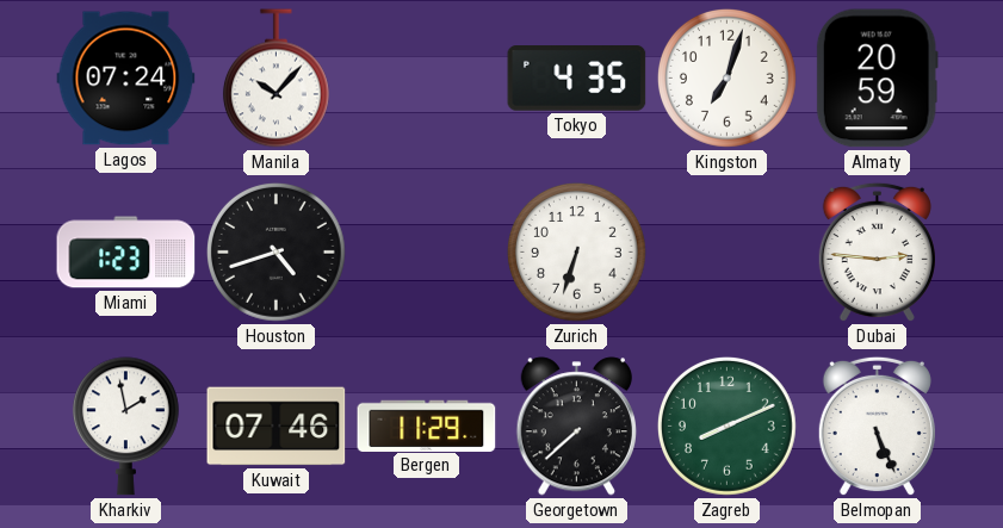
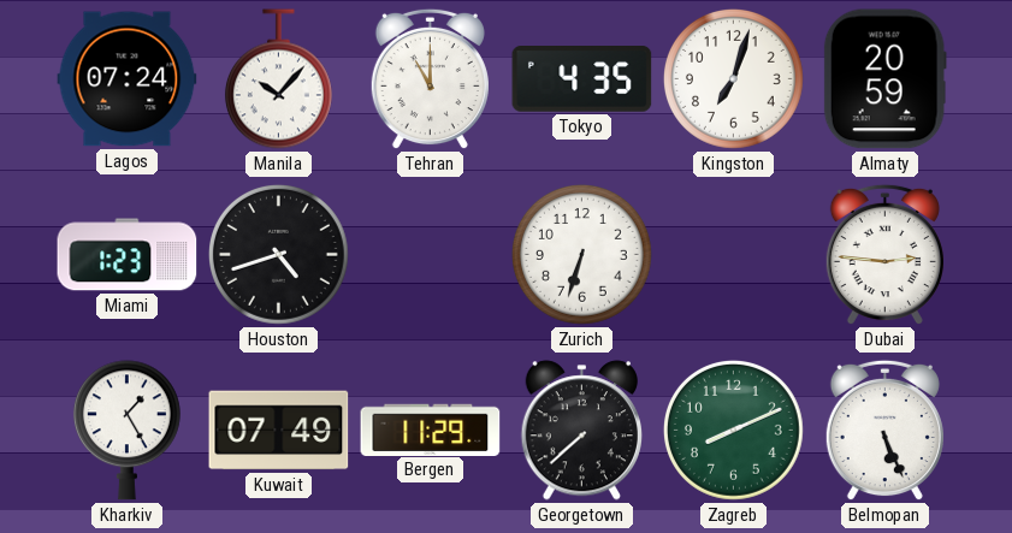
Tehran: none -> 11:00
Kharkiv: 1:58 -> 1:25
Kuwait: 07:46 -> 07:49
